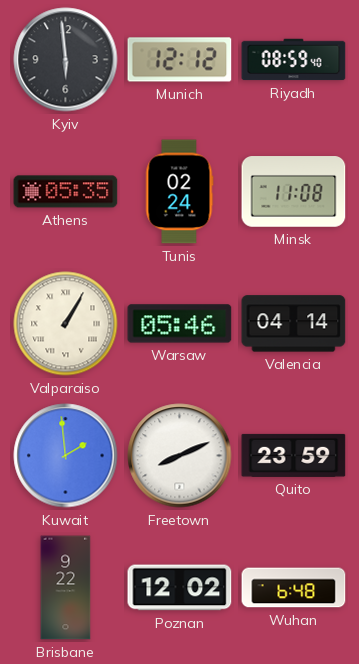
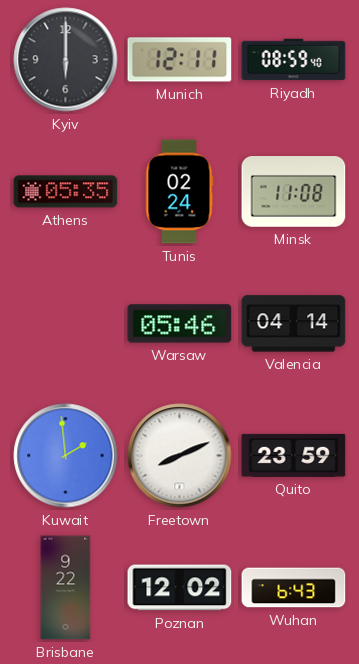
Kyiv: 5:59 -> 6:00
Munich: 12:12 -> 12:11
Valparaiso: 1:05 -> none
Wuhan: 6:48 -> 6:43
